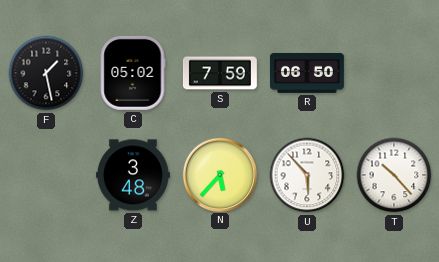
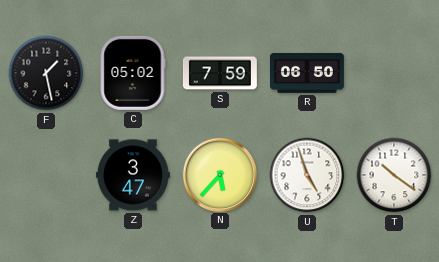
Z: 3:48 -> 3:47
U: 5:53 -> 4:57
T: 10:23 -> 10:21
